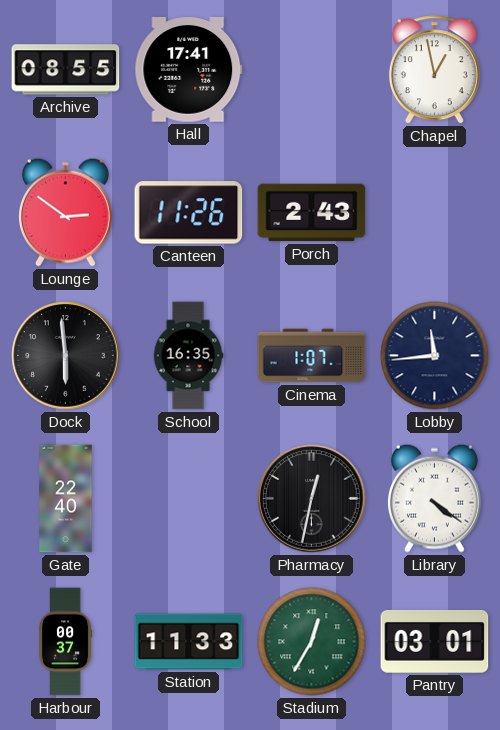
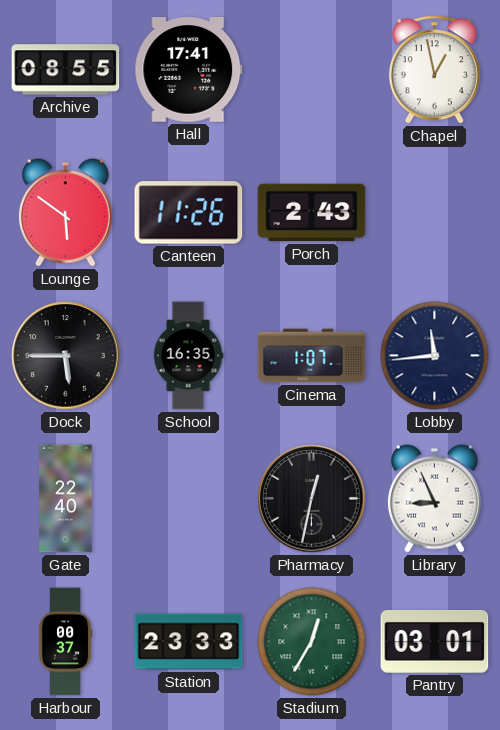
Lounge: 2:51 -> 5:51
Dock: 5:59 -> 5:45
Library: 4:21 -> 8:56
Station: 11:33 -> 23:33
